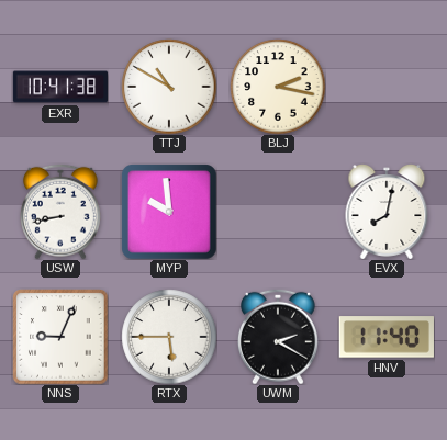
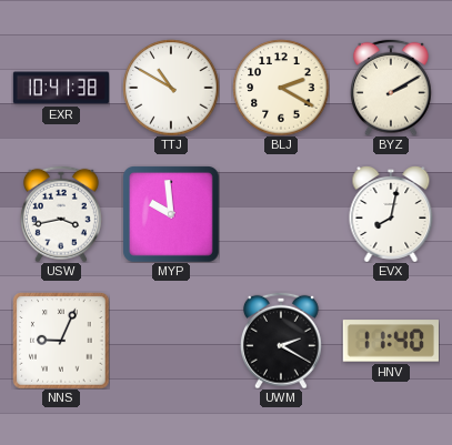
BLJ: 2:17 -> 2:20
BYZ: none -> 2:10
USW: 8:43 -> 3:43
RTX: 5:45 -> none
